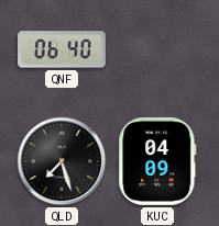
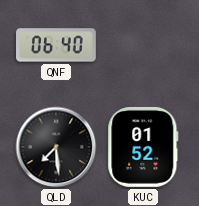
QLD: 7:27 -> 7:29
KUC: 04:09 -> 01:52
